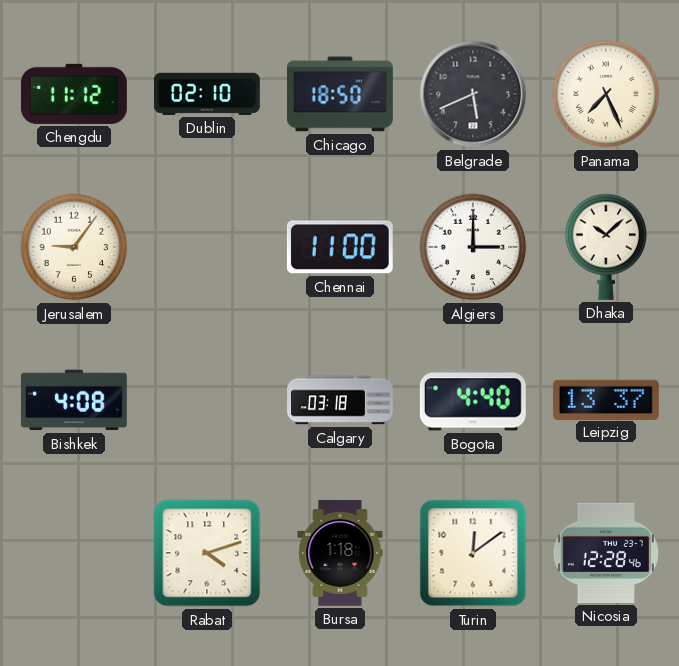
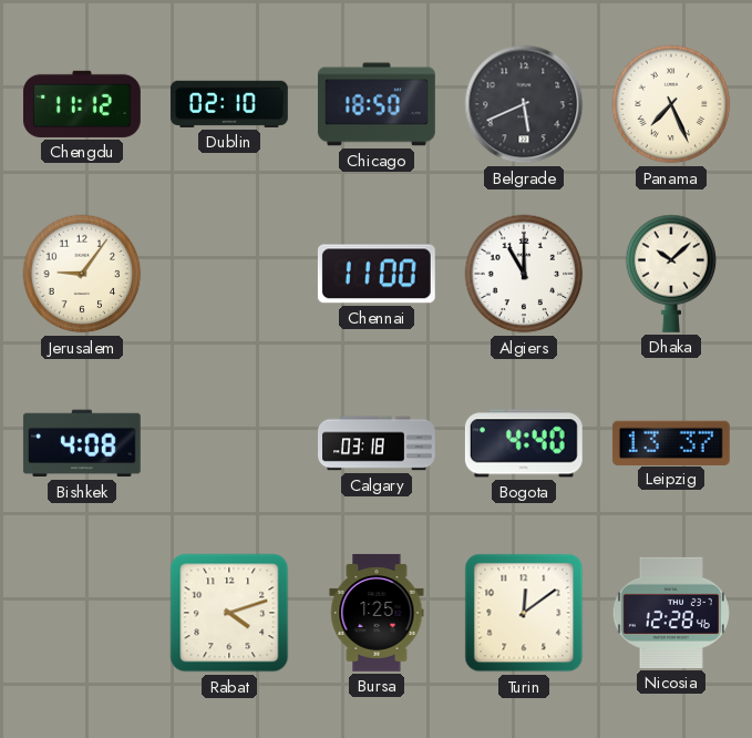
Algiers: 3:00 -> 11:00
Bursa: 1:18 -> 1:25
